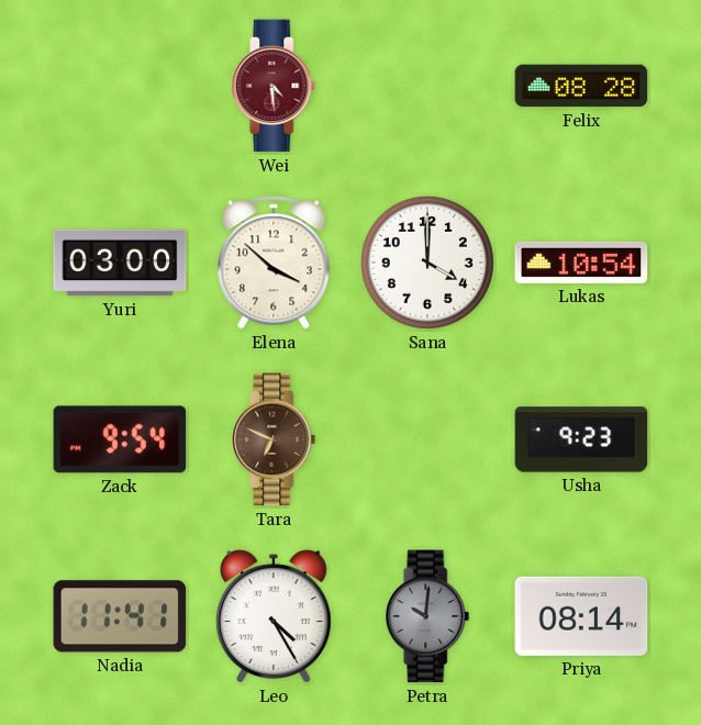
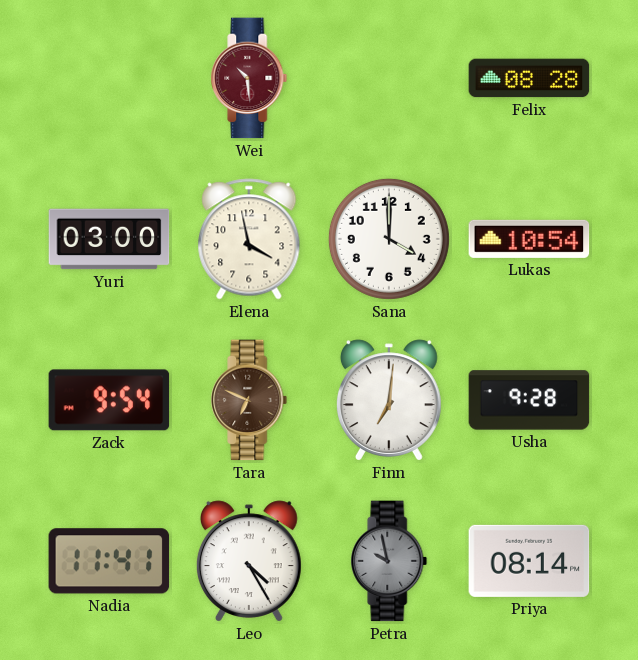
Wei: 4:29 -> 10:29
Elena: 3:52 -> 3:58
Finn: none -> 7:01
Usha: 9:23 -> 9:28
Petra: 10:01 -> 9:58
